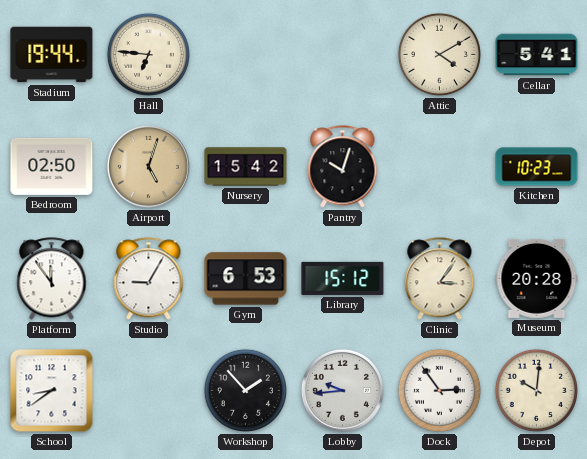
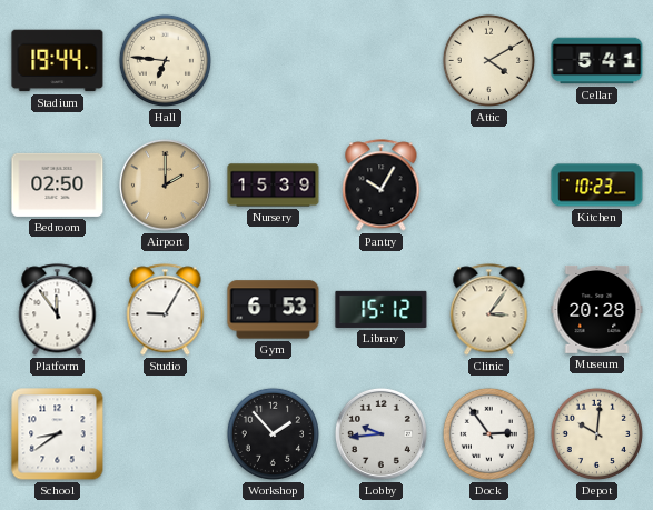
Airport: 5:03 -> 2:00
Nursery: 15:42 -> 15:39
Pantry: 10:03 -> 10:05
